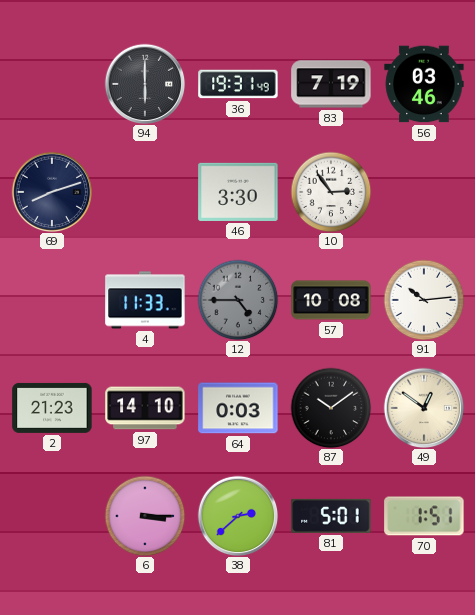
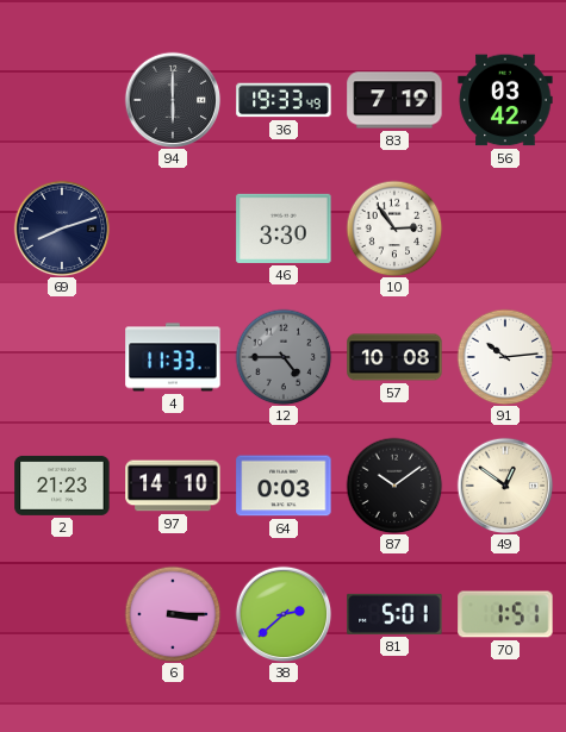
36: 19:31 -> 19:33
56: 03:46 -> 03:42
